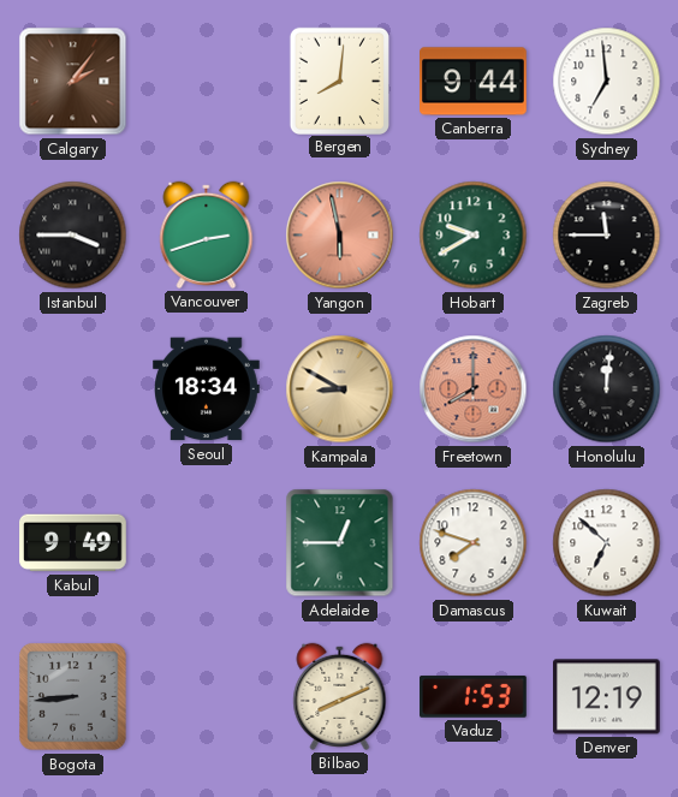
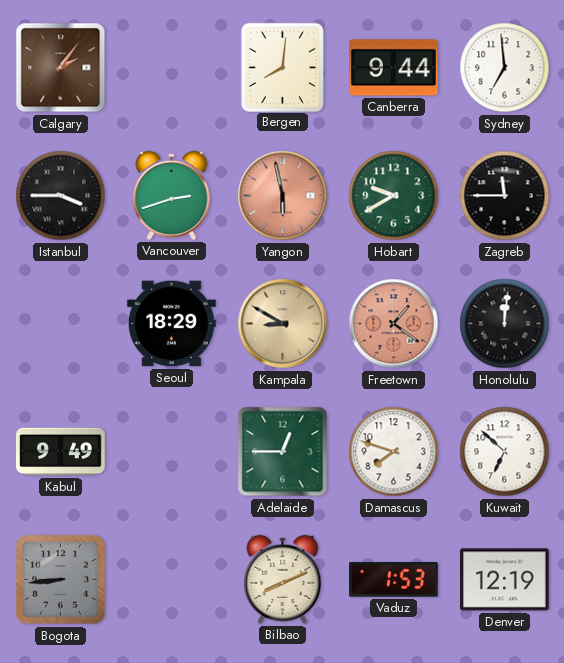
Seoul: 18:34 -> 18:29
Freetown: 8:00 -> 1:21
